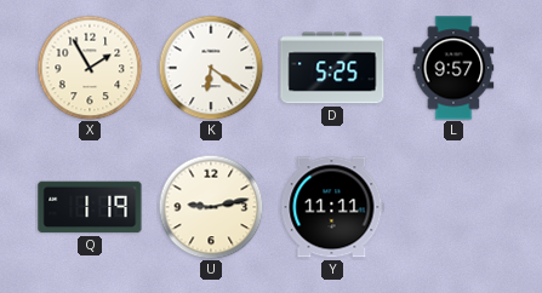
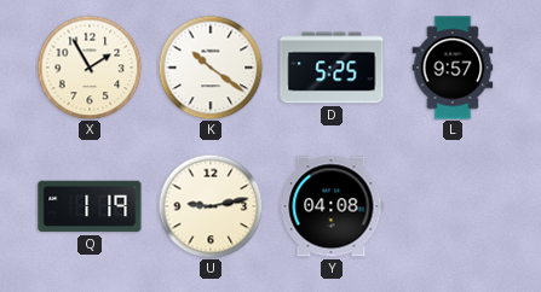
K: 6:21 -> 10:21
Y: 11:11 -> 04:08
